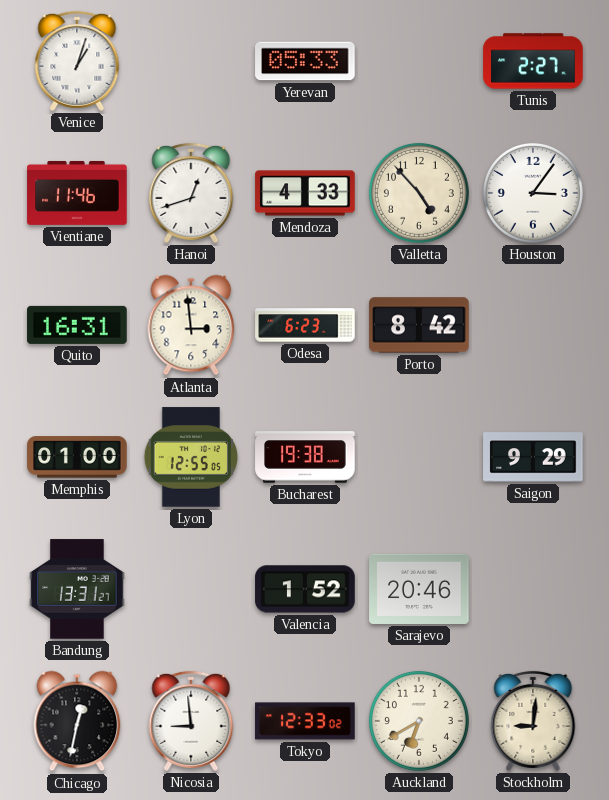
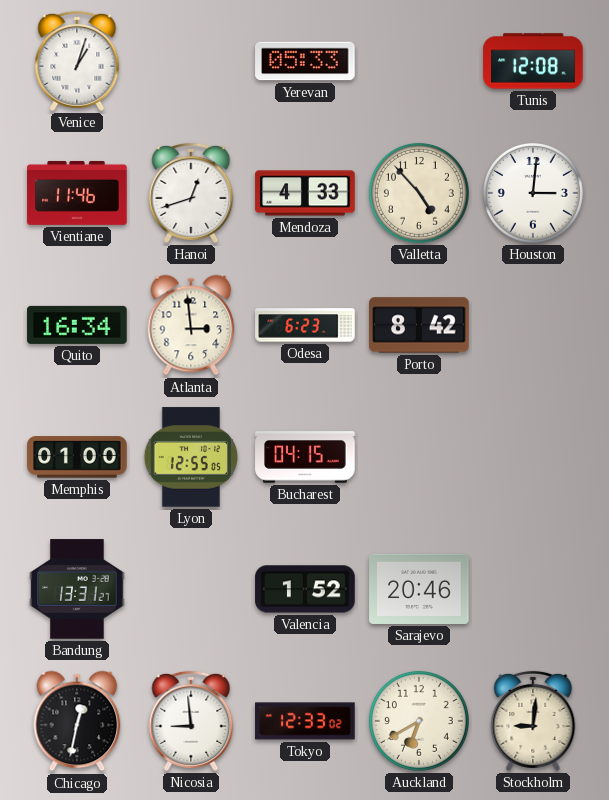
Tunis: 2:27 -> 12:08
Houston: 3:06 -> 3:01
Quito: 16:31 -> 16:34
Bucharest: 19:38 -> 04:15
Saigon: 9:29 -> none
